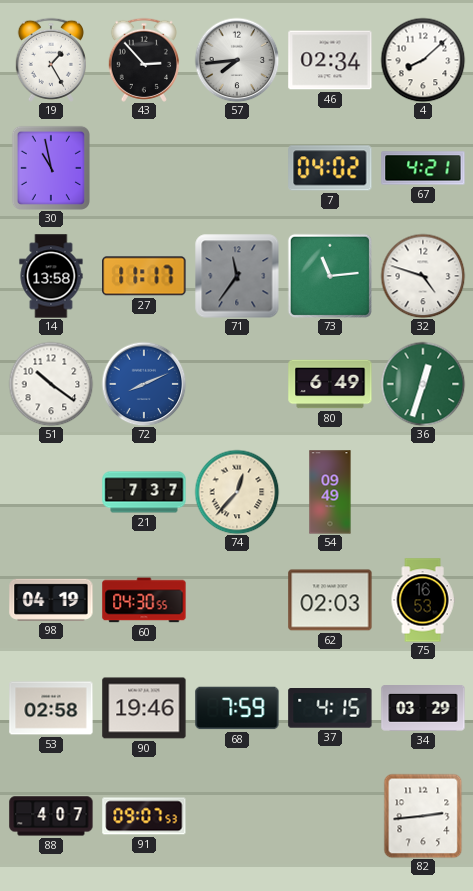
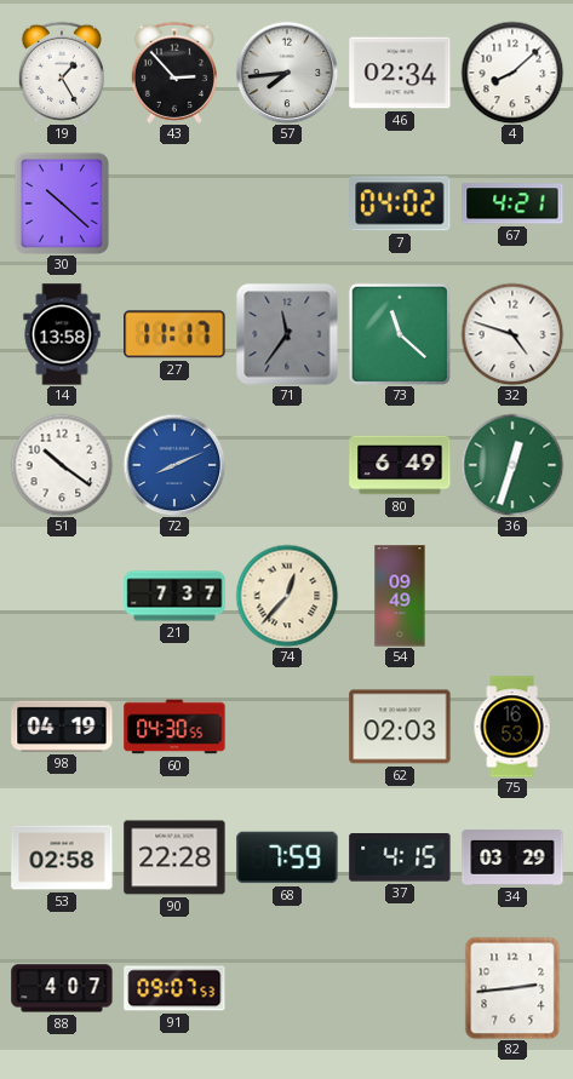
30: 10:58 -> 10:22
73: 11:14 -> 11:22
90: 19:46 -> 22:28
